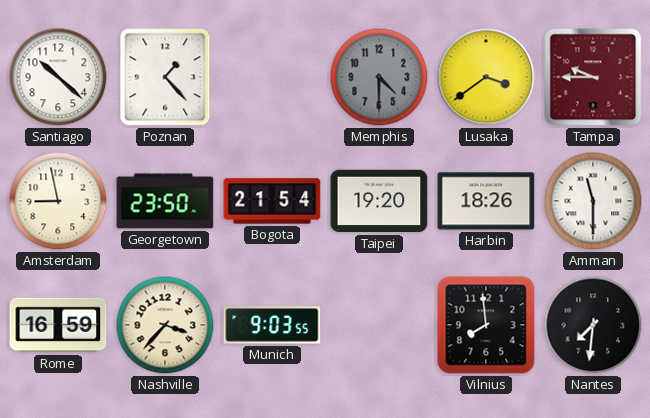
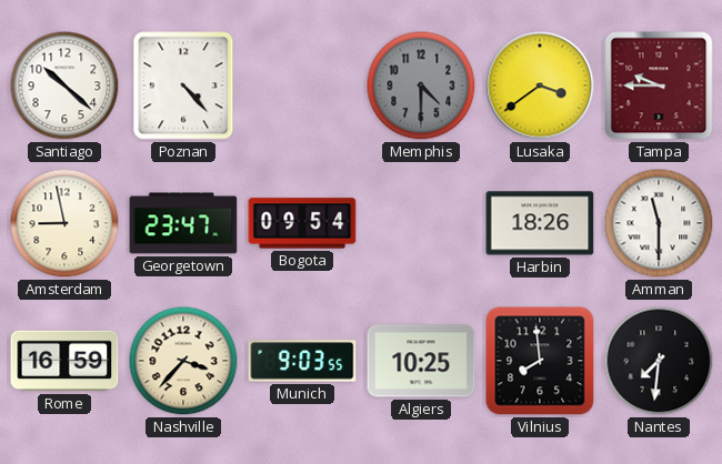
Poznan: 1:23 -> 4:23
Georgetown: 23:50 -> 23:47
Bogota: 21:54 -> 09:54
Taipei: 19:20 -> none
Algiers: none -> 10:25
